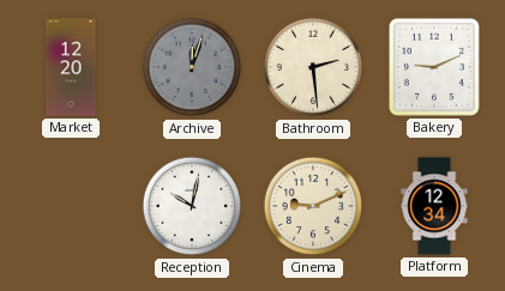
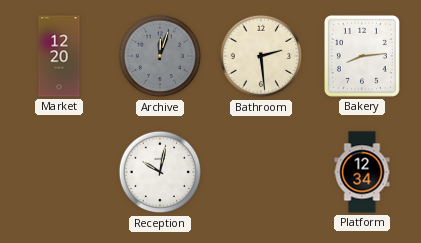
Bakery: 9:11 -> 8:14
Cinema: 9:11 -> none
